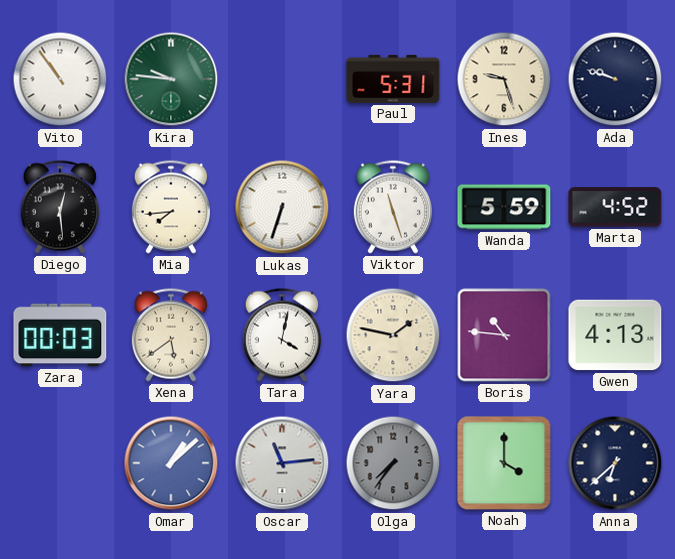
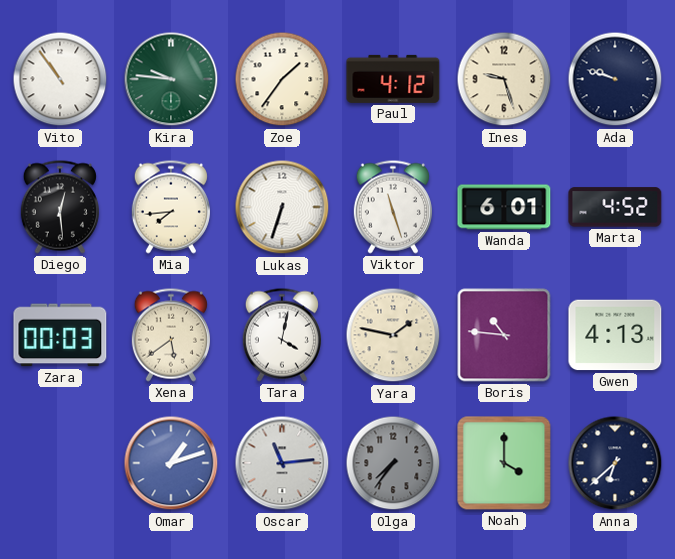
Zoe: none -> 1:36
Paul: 5:31 -> 4:12
Wanda: 5:59 -> 6:01
Omar: 1:08 -> 1:12
